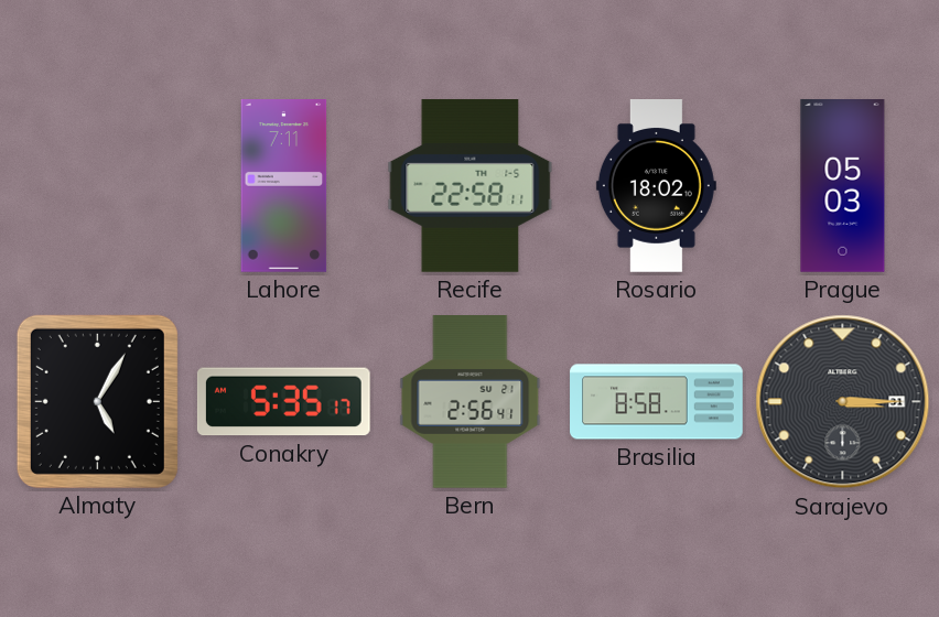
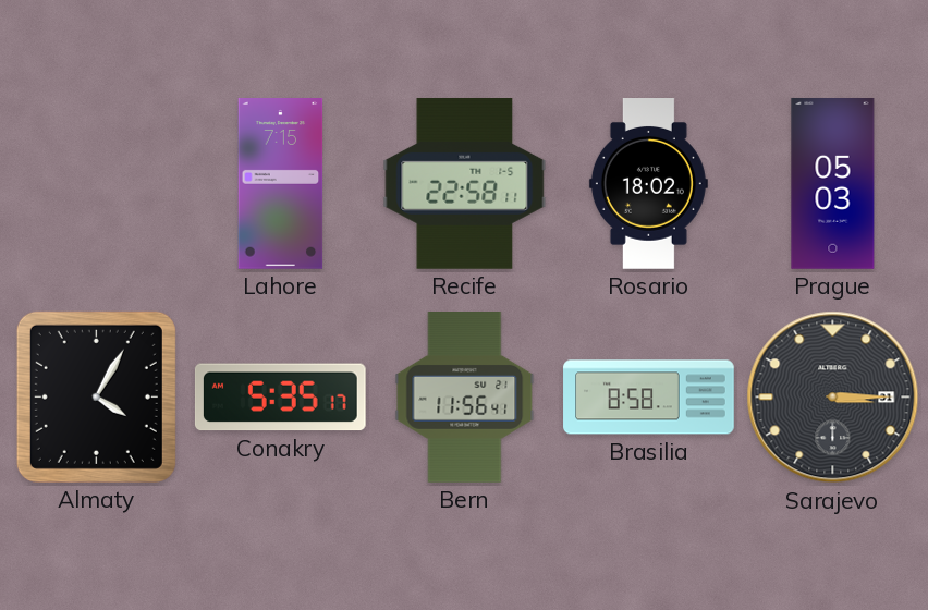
Lahore: 7:11 -> 7:15
Almaty: 5:05 -> 4:05
Bern: 2:56 -> 11:56
